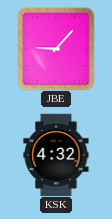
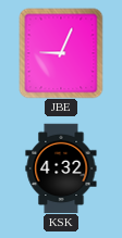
JBE: 9:07 -> 9:04
